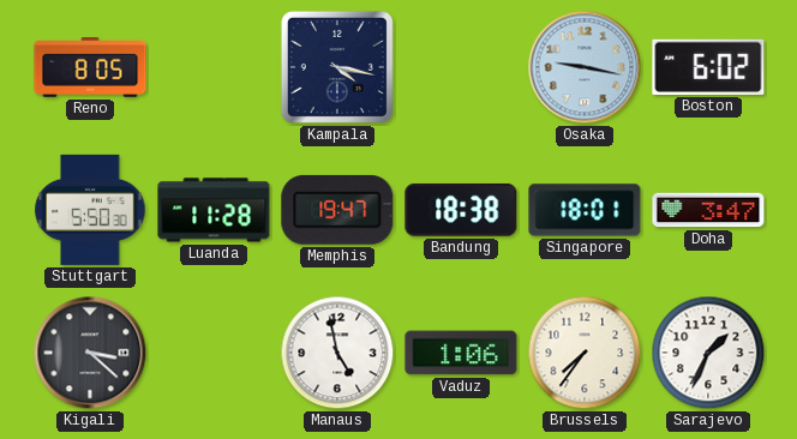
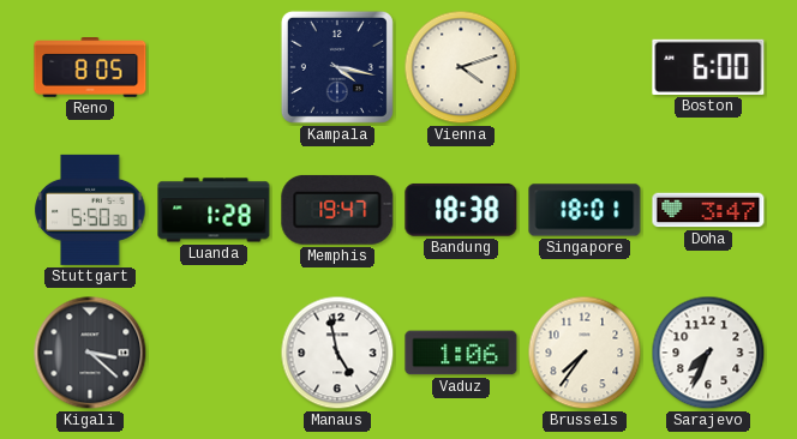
Vienna: none -> 4:12
Osaka: 9:17 -> none
Boston: 6:02 -> 6:00
Luanda: 11:28 -> 1:28
Sarajevo: 1:34 -> 7:34
